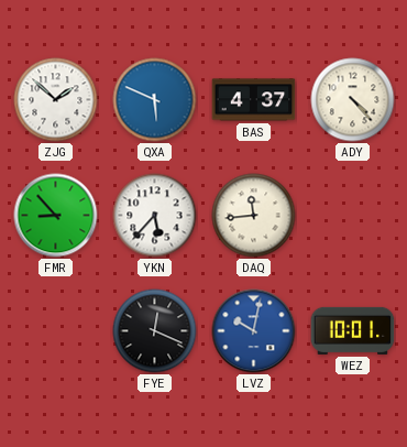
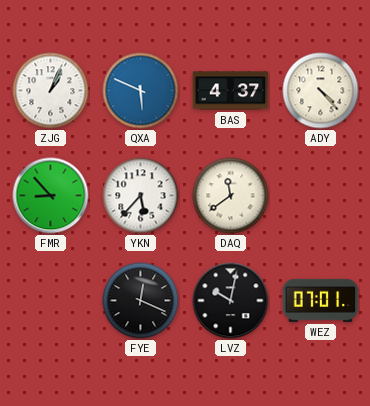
ZJG: 1:52 -> 1:04
DAQ: 11:44 -> 11:39
LVZ dial: blue -> black
WEZ: 10:01 -> 07:01
